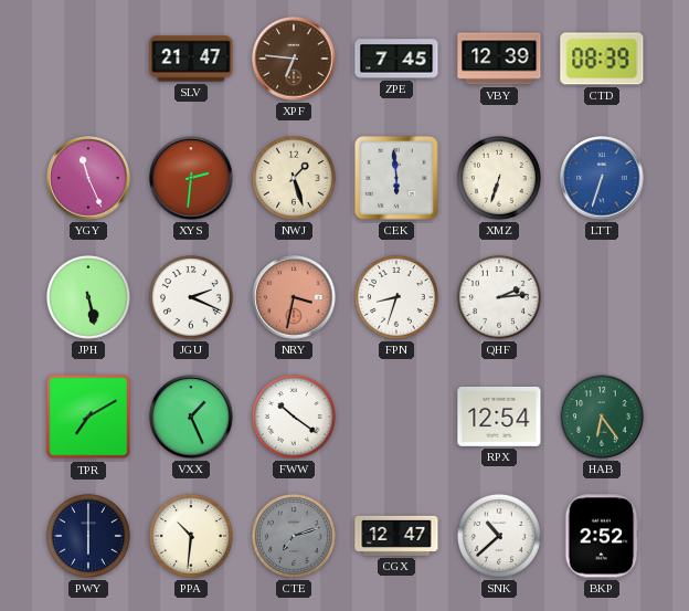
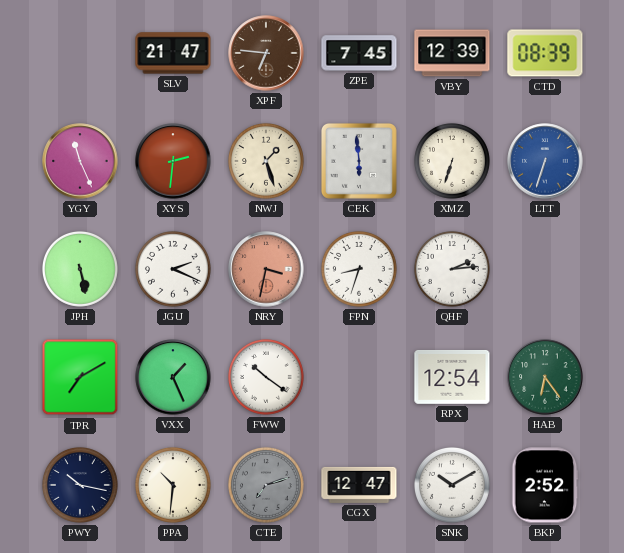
PWY: 6:00 -> 10:17
SNK: 10:38 -> 10:10
